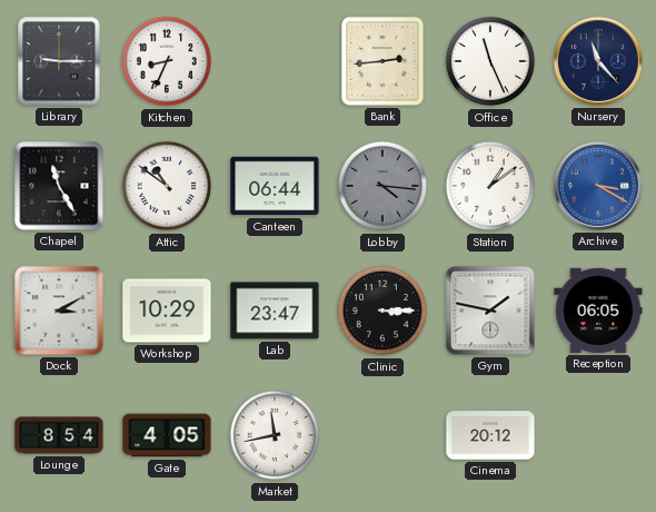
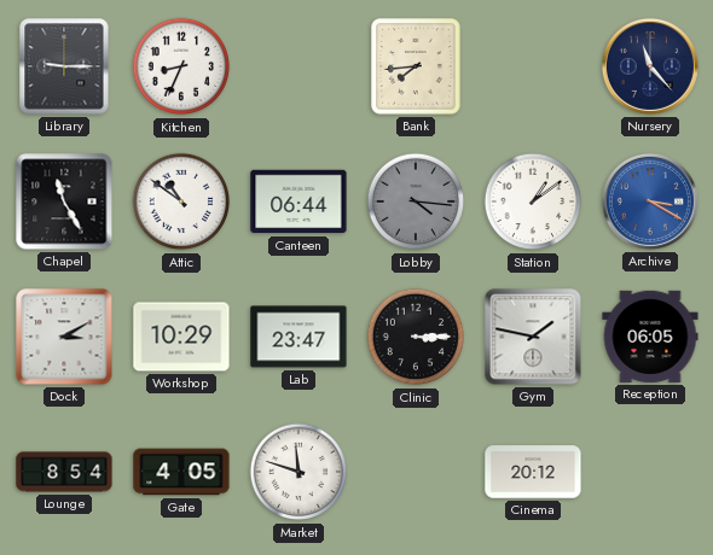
Bank: 2:44 -> 7:44
Office: 11:26 -> none
Market: 11:43 -> 11:48
